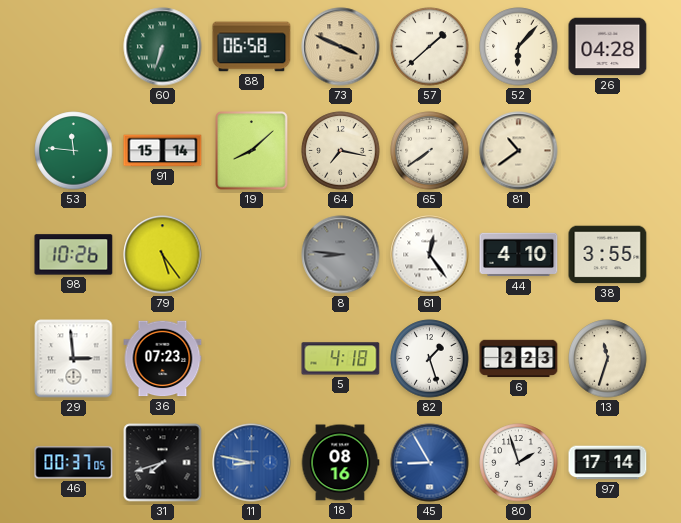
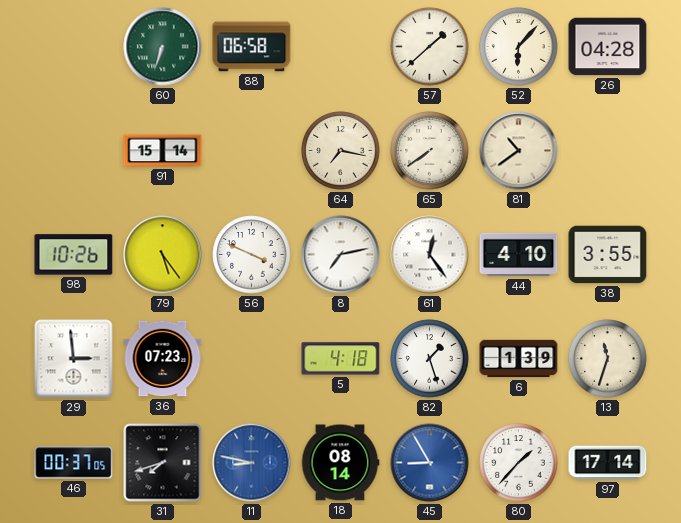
73: 3:49 -> none
53: 11:46 -> none
19: 8:08 -> none
56: none -> 3:49
8: 8:46 -> 7:13
8 dial: grey -> white
6: 2:23 -> 1:39
18: 08:16 -> 08:14
80: 1:57 -> 1:37
